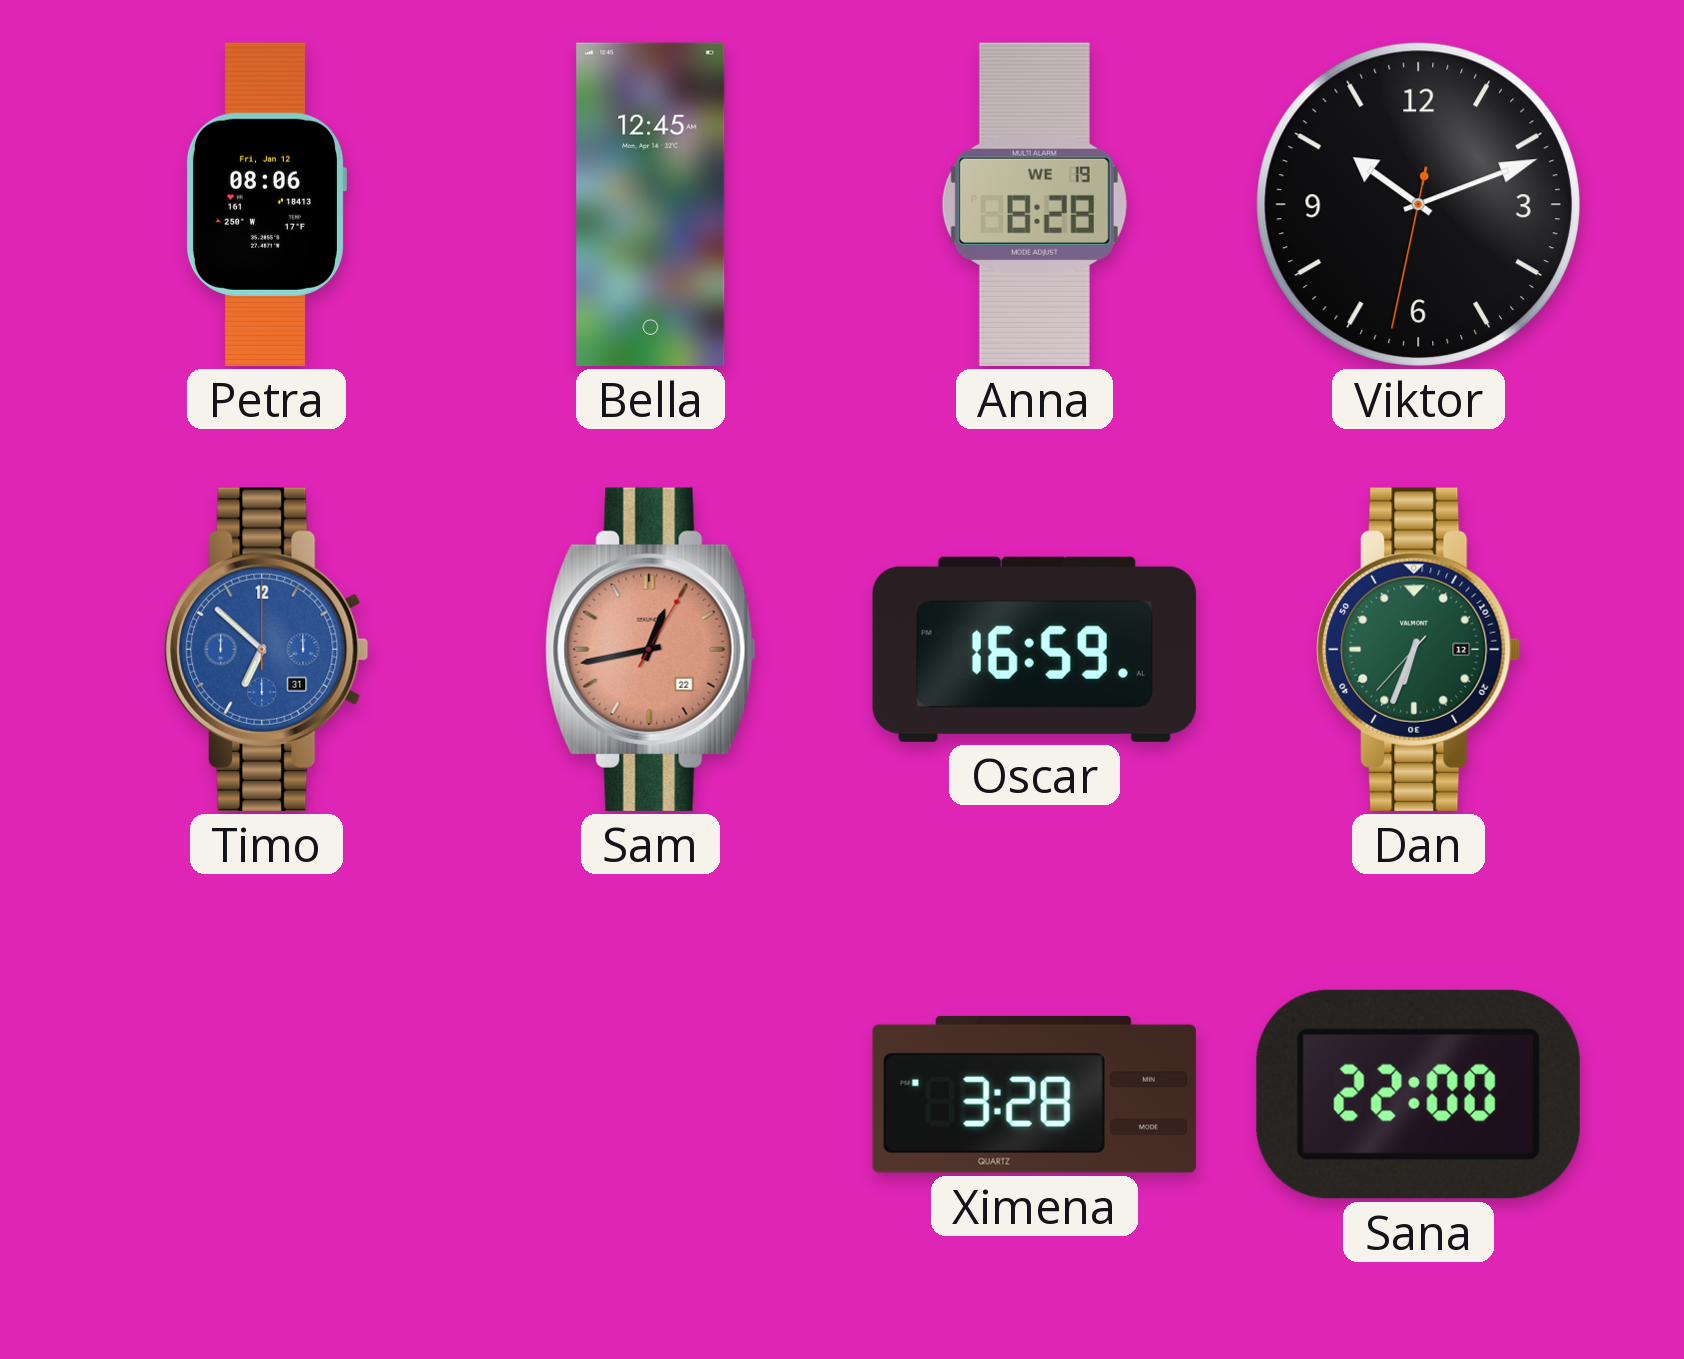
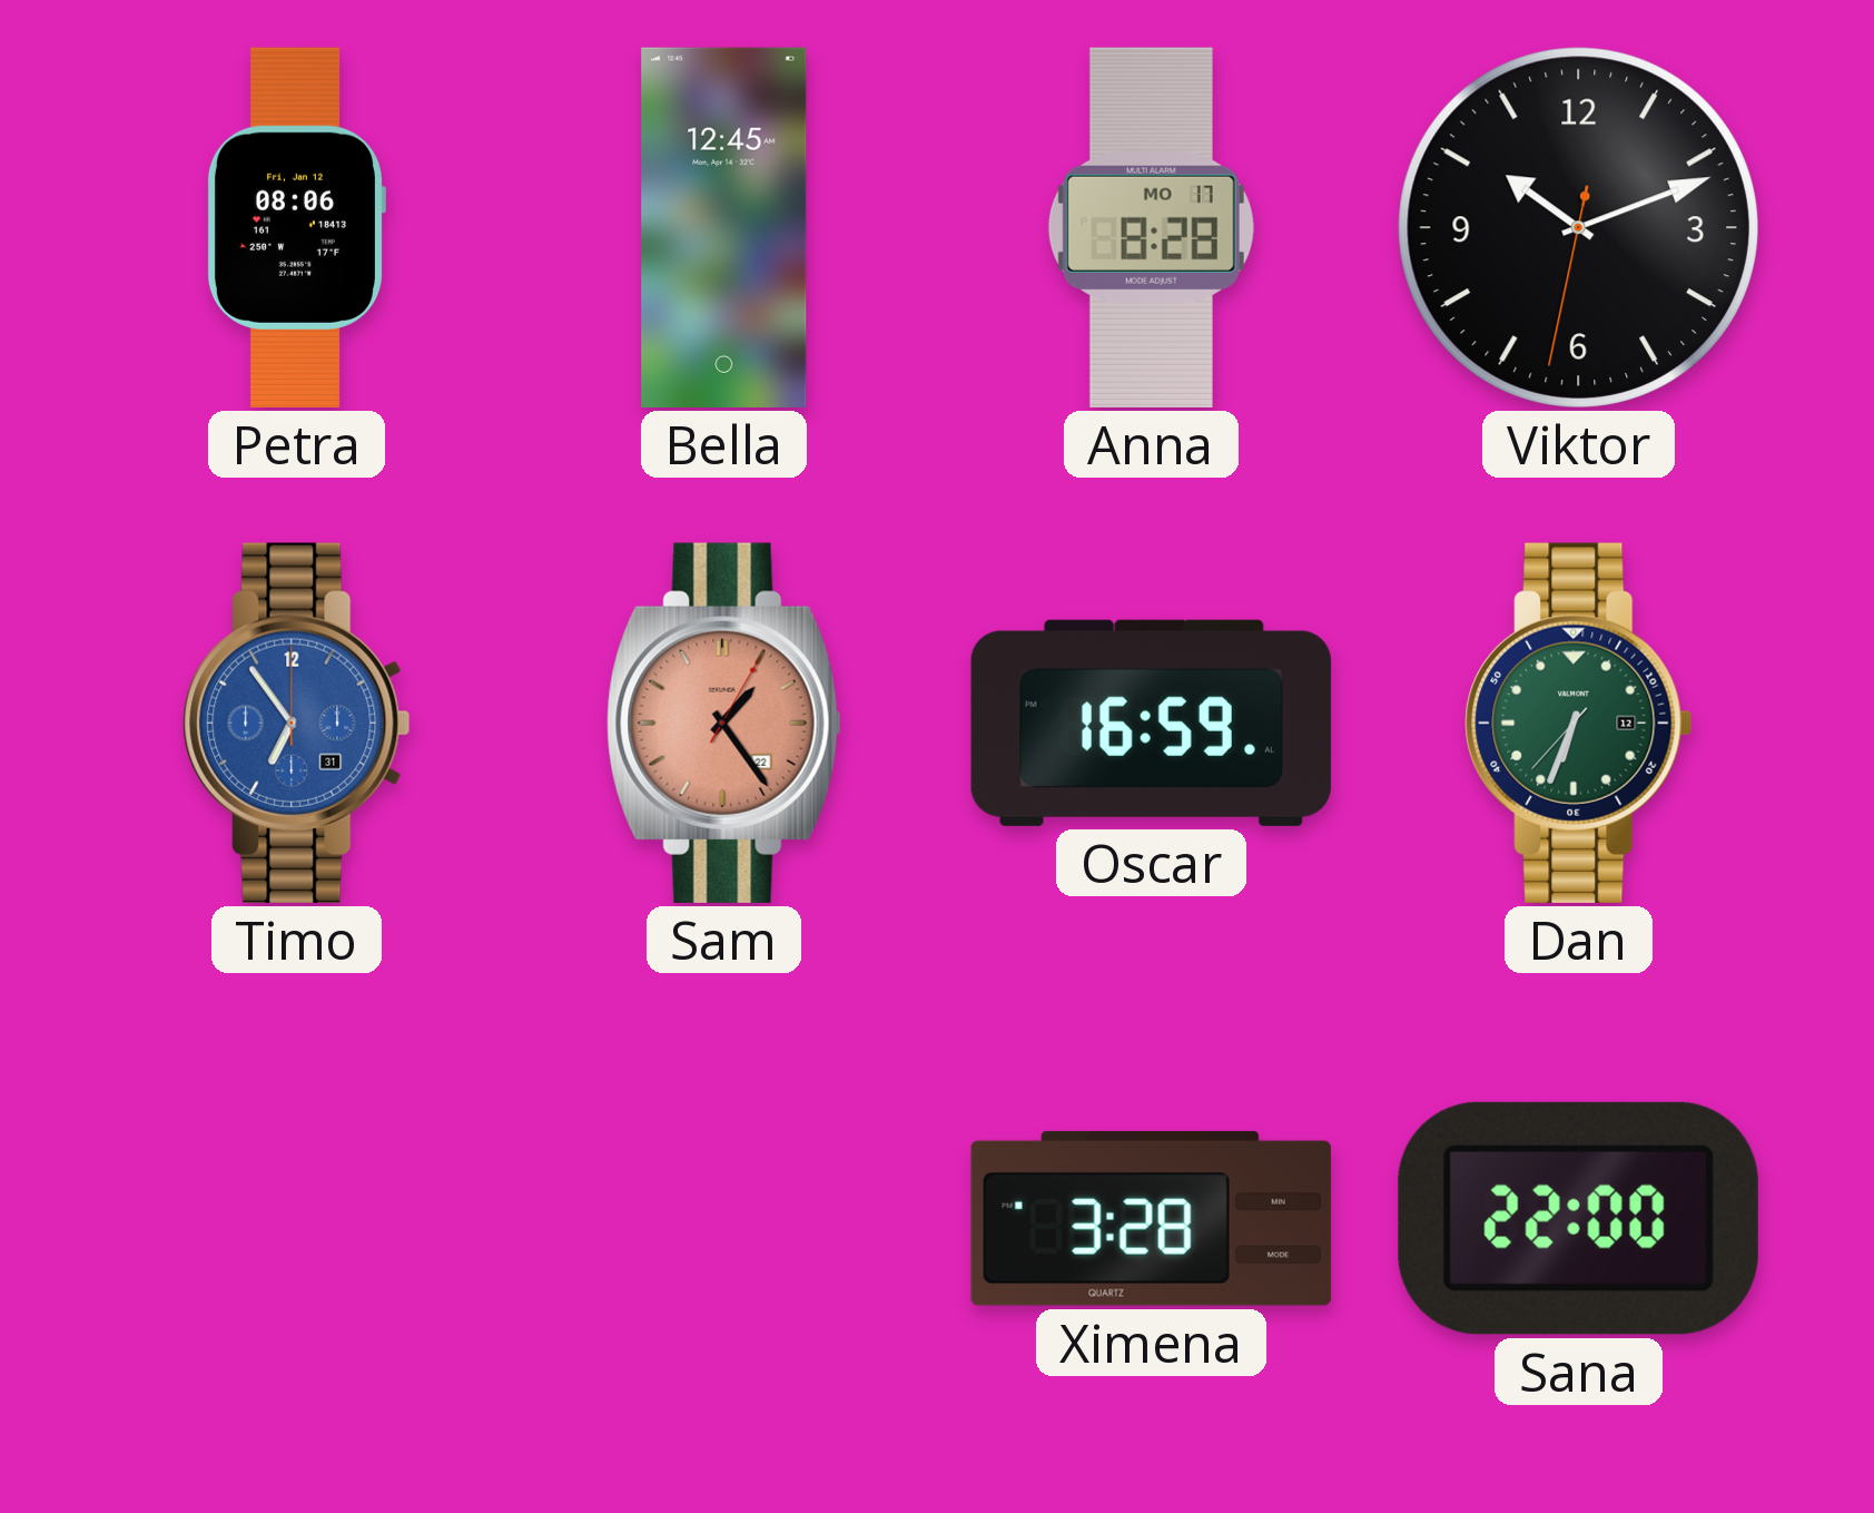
Anna date: WE 19 -> MO 17
Timo: 6:52 -> 6:54
Sam: 12:43 -> 1:24
